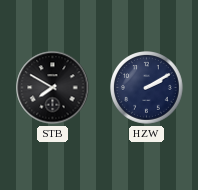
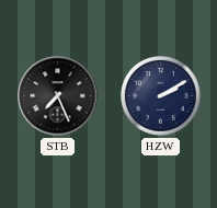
STB: 7:50 -> 7:26
